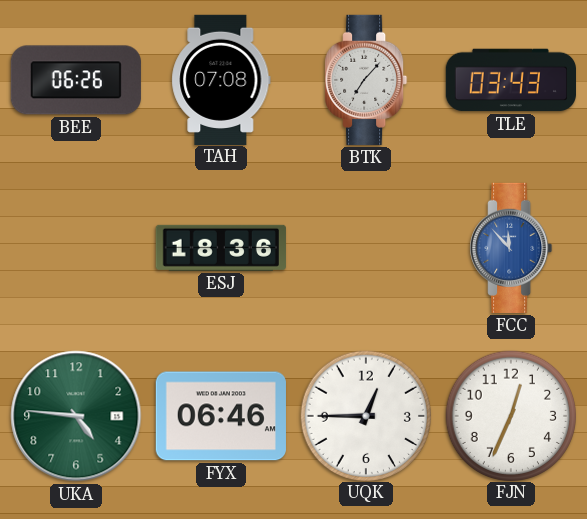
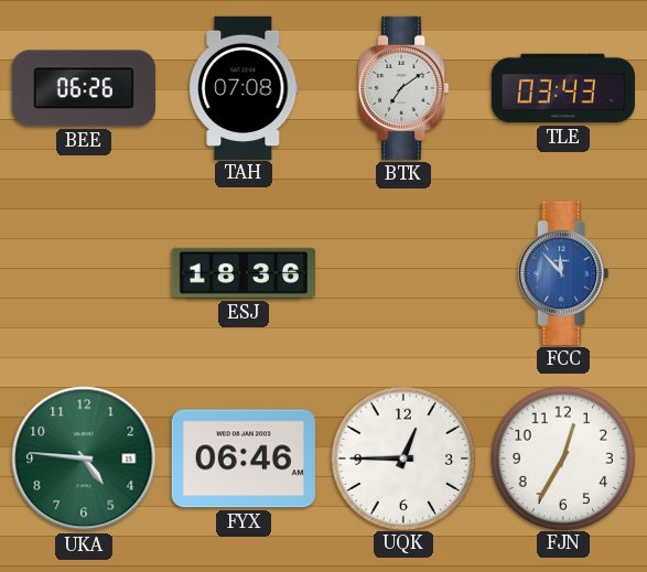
BTK: 7:07 -> 7:09
FJN: 12:34 -> 12:35
